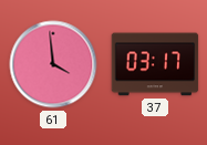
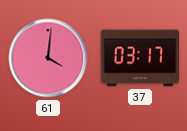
61: 3:59 -> 4:01
